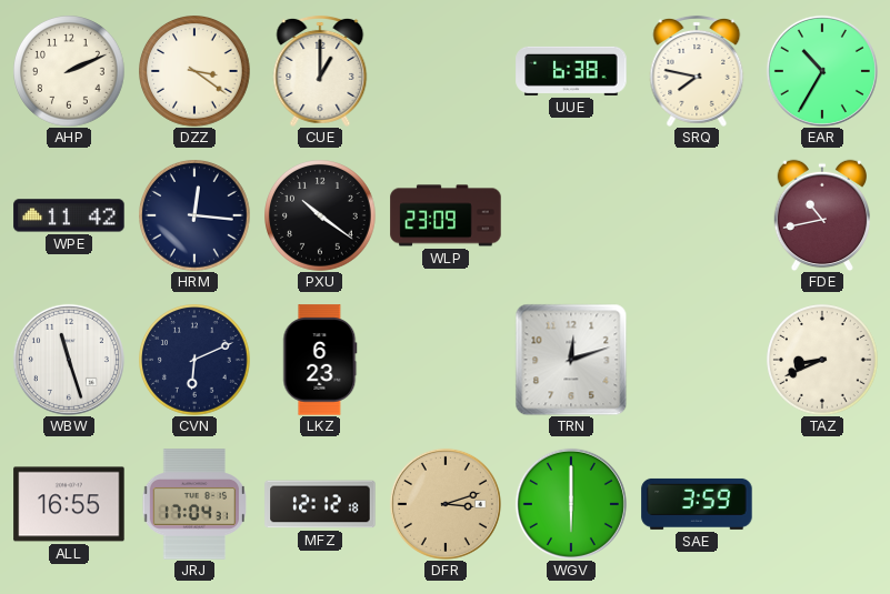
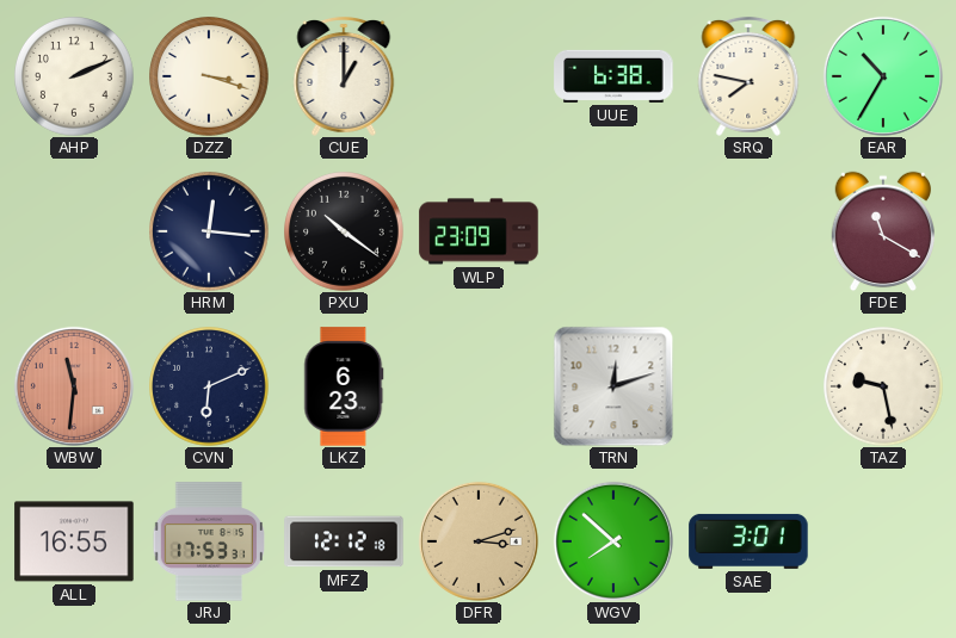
DZZ: 3:21 -> 3:18
WPE: 11:42 -> none
FDE: 10:43 -> 11:20
WBW: 11:27 -> 11:31
WBW dial: white -> salmon
TAZ: 8:41 -> 9:28
JRJ: 17:04 -> 17:53
WGV: 6:00 -> 7:52
SAE: 3:59 -> 3:01
